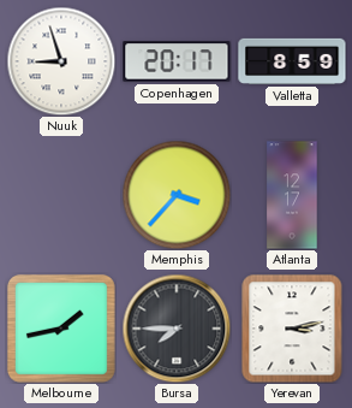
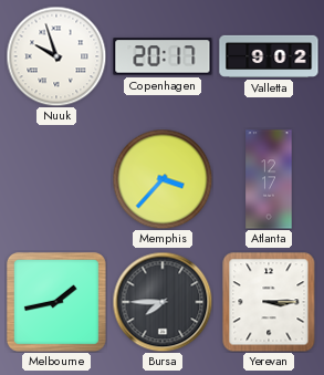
Nuuk: 8:57 -> 9:57
Valletta: 8:59 -> 9:02
Yerevan: 3:13 -> 3:15
